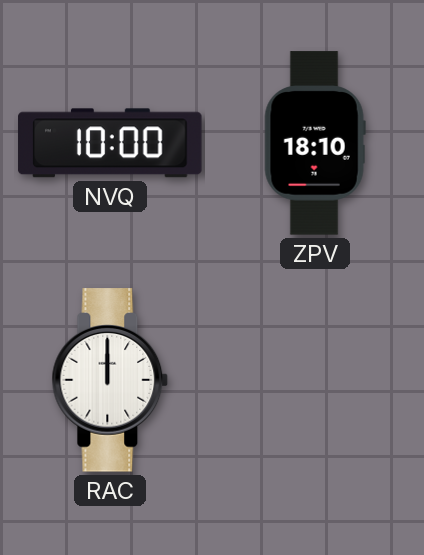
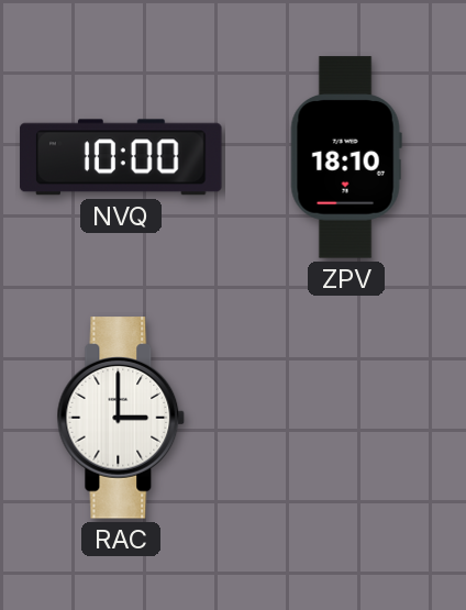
RAC: 12:00 -> 3:00
